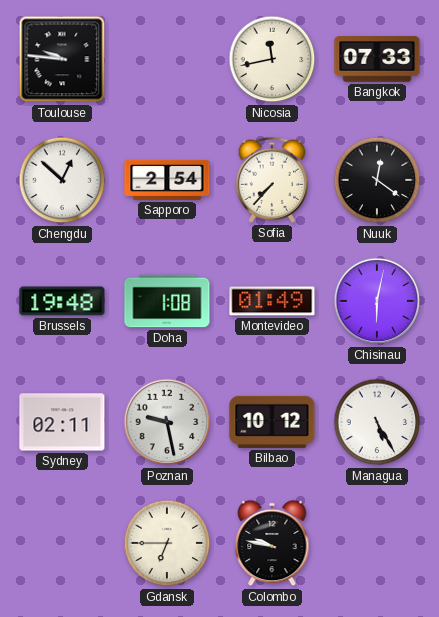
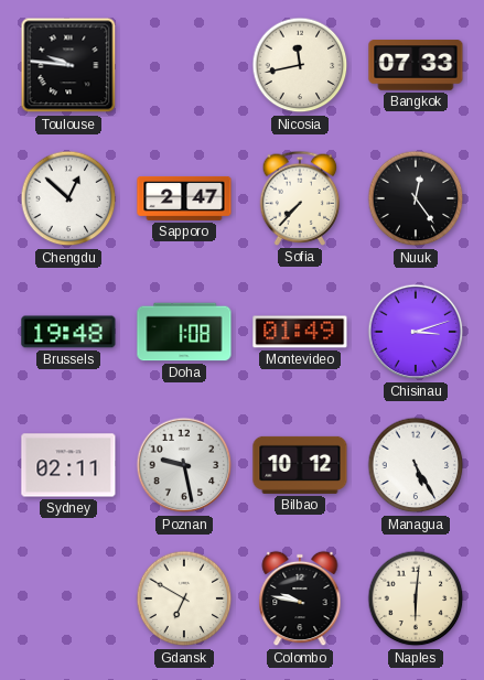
Sapporo: 2:54 -> 2:47
Nuuk: 12:21 -> 12:24
Chisinau: 6:02 -> 3:12
Gdansk: 6:45 -> 6:50
Naples: none -> 6:01
